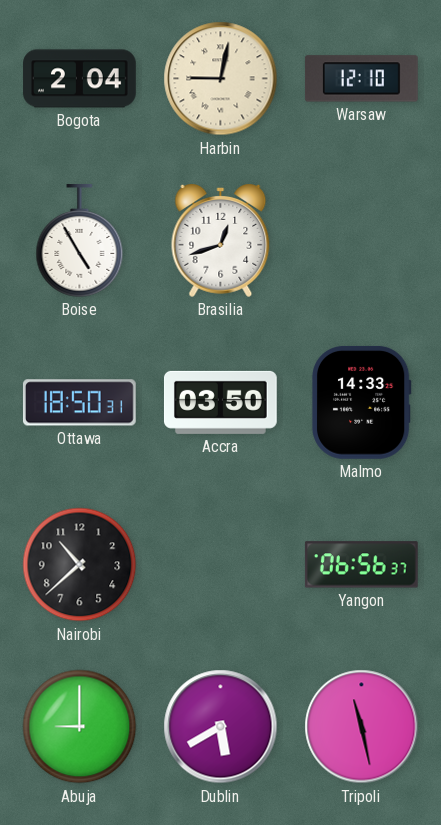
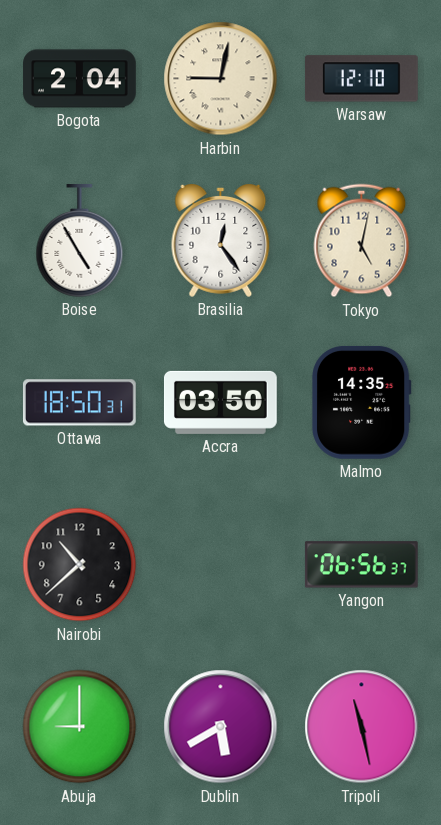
Brasilia: 12:42 -> 12:24
Tokyo: none -> 5:02
Malmo: 14:33 -> 14:35
